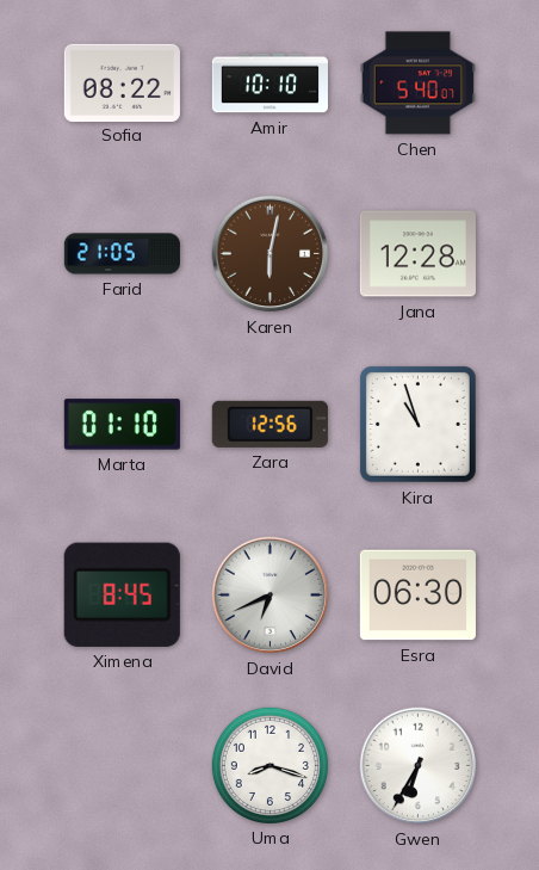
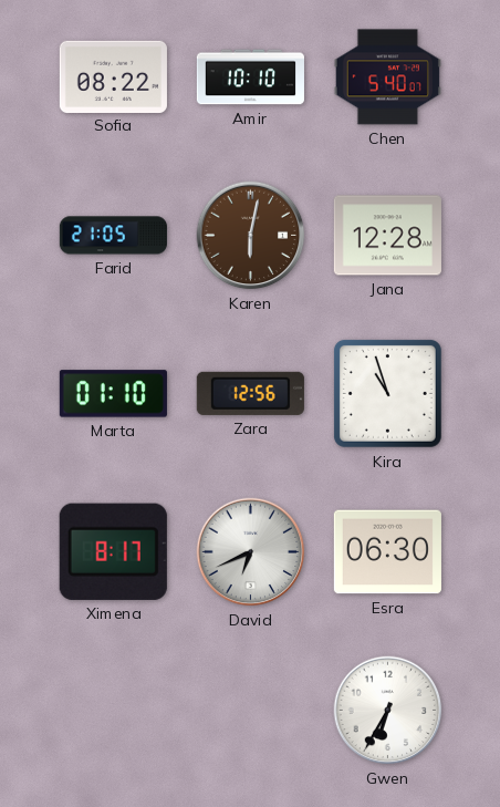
Ximena: 8:45 -> 8:17
Uma: 8:18 -> none
